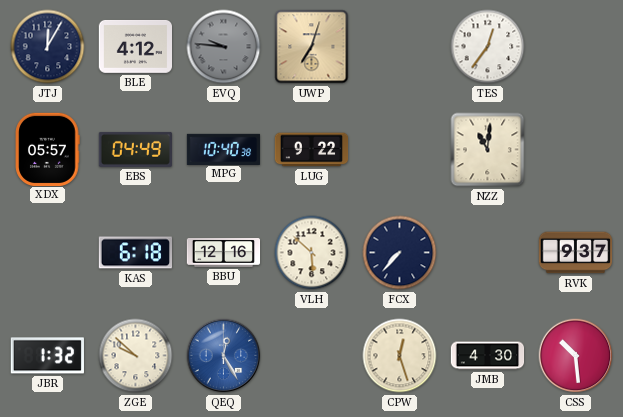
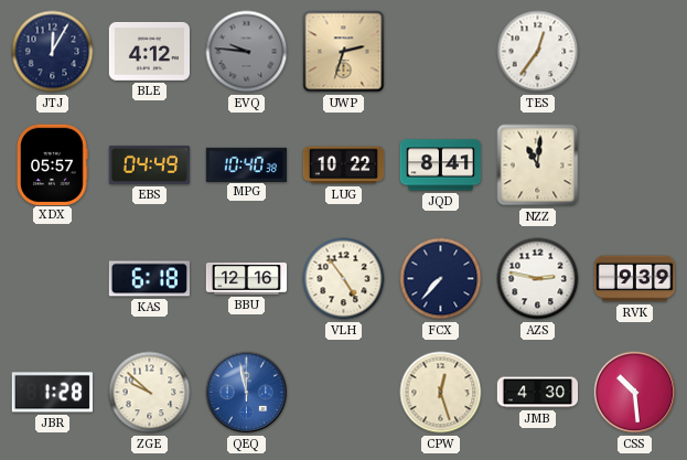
UWP: 7:03 -> 2:33
LUG: 9:22 -> 10:22
JQD: none -> 8:41
VLH: 5:52 -> 4:54
AZS: none -> 2:47
RVK: 9:37 -> 9:39
JBR: 1:32 -> 1:28
QEQ: 12:25 -> 11:58
